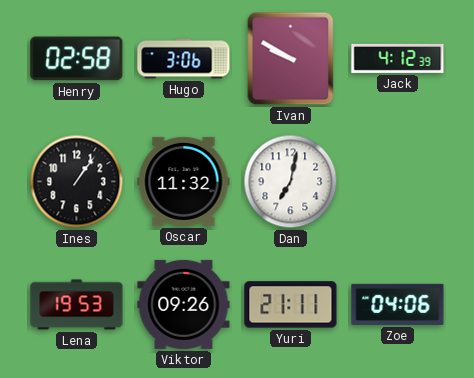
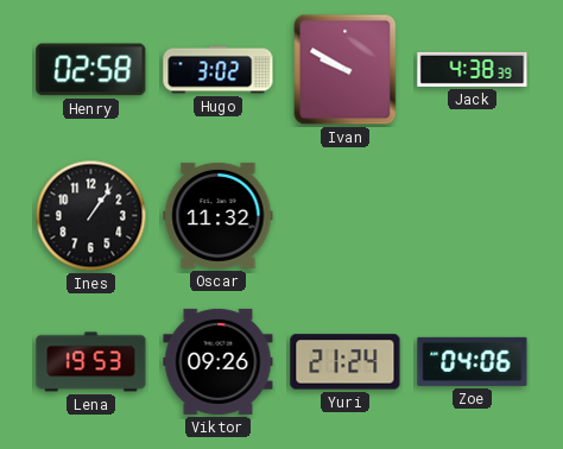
Hugo: 3:06 -> 3:02
Jack: 4:12 -> 4:38
Dan: 7:02 -> none
Yuri: 21:11 -> 21:24
